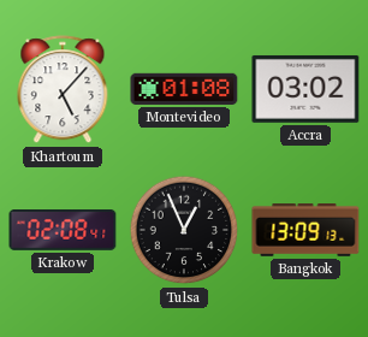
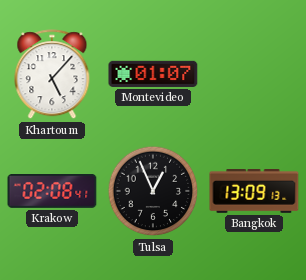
Montevideo: 01:08 -> 01:07
Accra: 03:02 -> none
